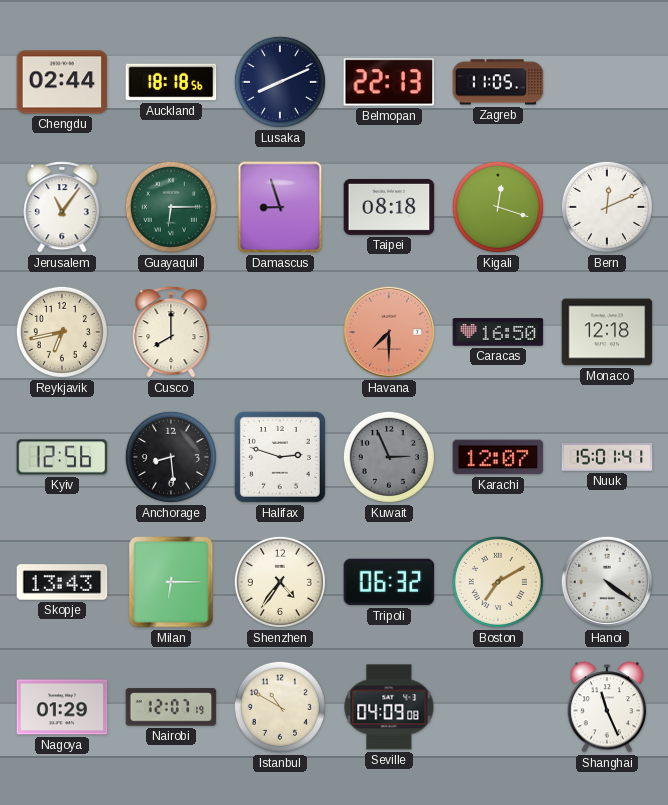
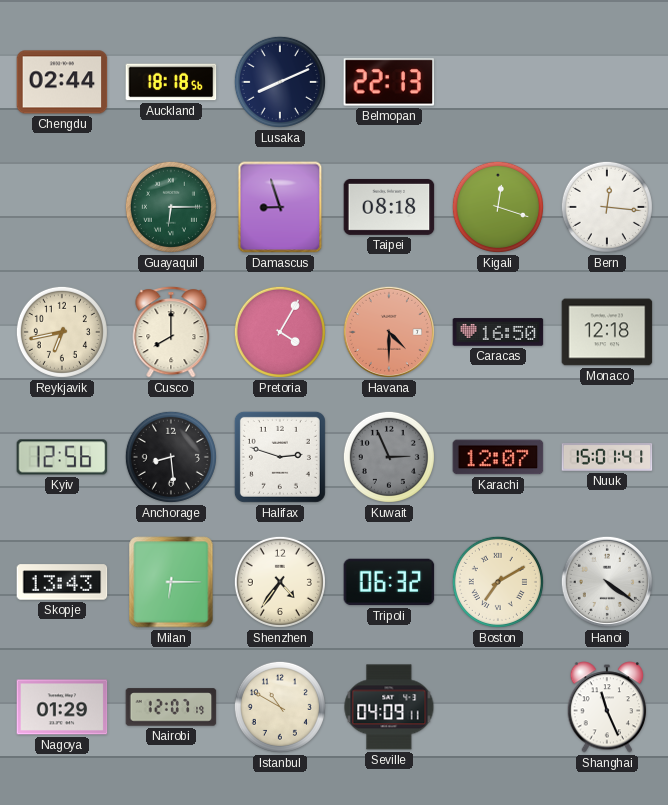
Zagreb: 11:05 -> none
Jerusalem: 11:06 -> none
Bern: 12:11 -> 12:16
Pretoria: none -> 4:05
Havana: 7:30 -> 4:30
Seville: 04:09:08 -> 04:09:11
